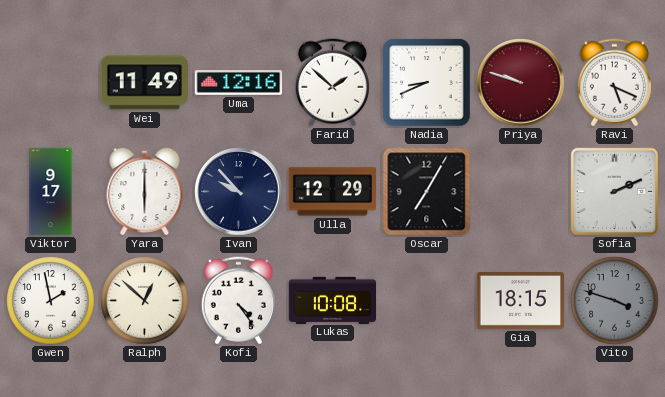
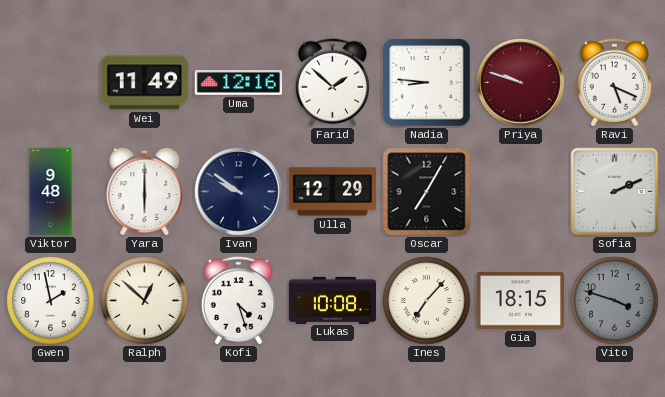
Nadia: 8:41 -> 8:46
Viktor: 9:17 -> 9:48
Ivan: 9:53 -> 9:51
Kofi: 4:24 -> 4:27
Ines: none -> 7:07
